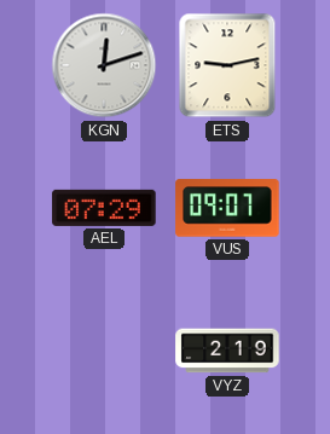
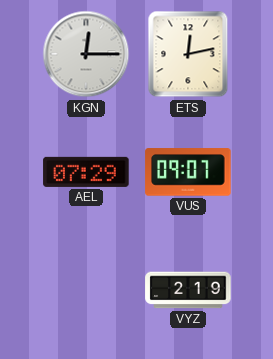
KGN: 12:12 -> 12:15
ETS: 9:13 -> 12:13
